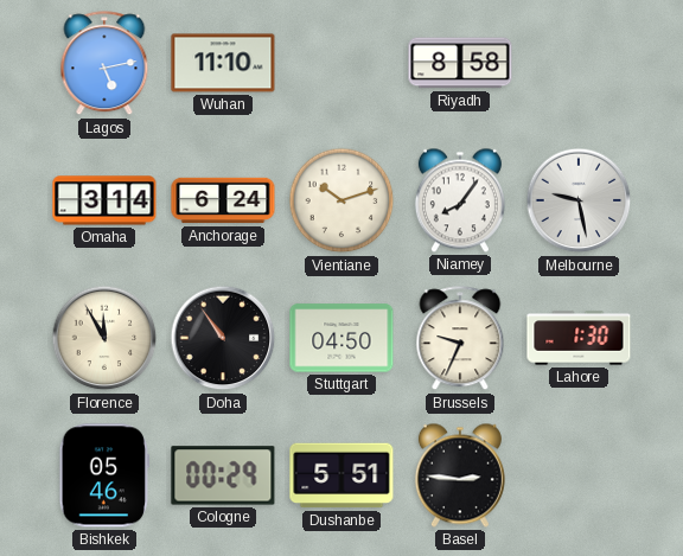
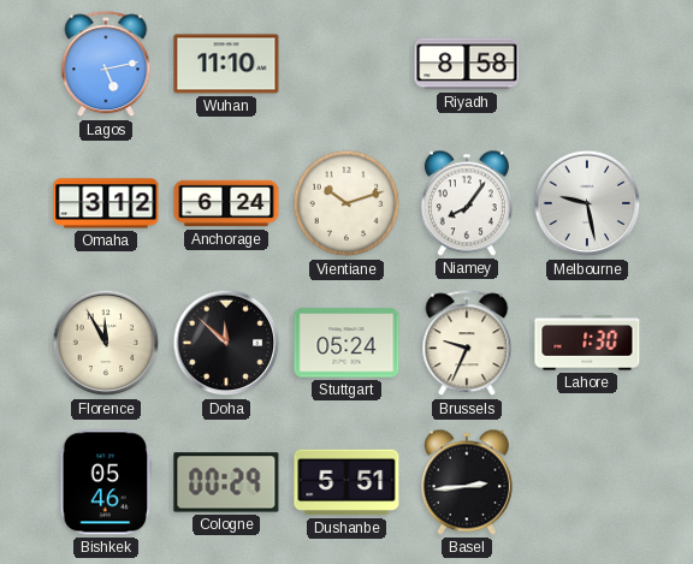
Omaha: 3:14 -> 3:12
Doha: 10:54 -> 11:52
Stuttgart: 04:50 -> 05:24
Basel: 2:46 -> 2:44
